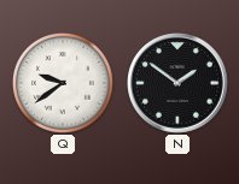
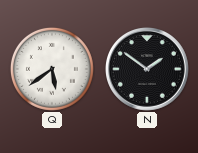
Q: 9:39 -> 5:39
